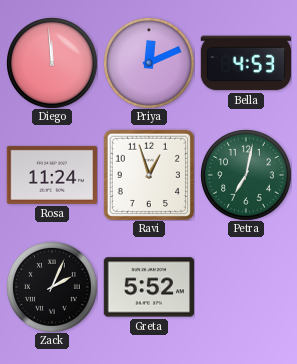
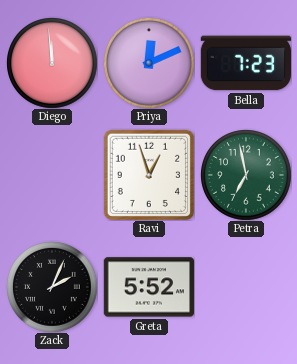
Bella: 4:53 -> 7:23
Rosa: 11:24 -> none
Petra: 7:02 -> 6:58
